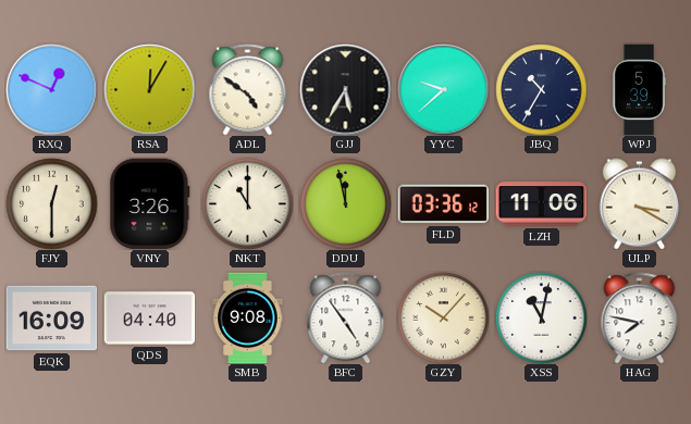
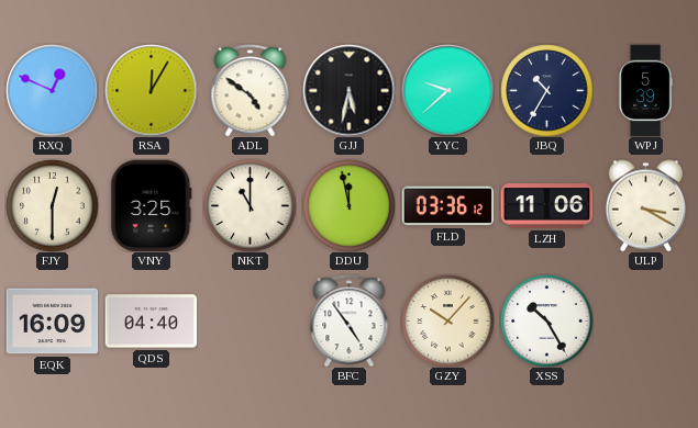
GJJ: 5:35 -> 5:32
VNY: 3:26 -> 3:25
SMB: 9:08 -> none
XSS: 11:02 -> 10:25
HAG: 7:47 -> none
